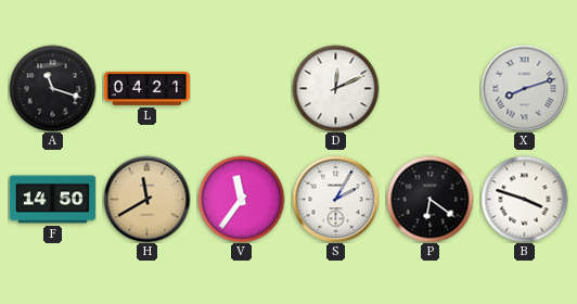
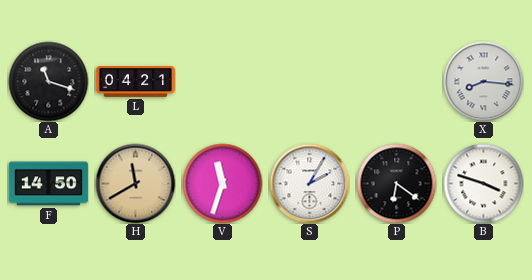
D: 12:11 -> none
X: 8:12 -> 8:16
V: 11:36 -> 11:33
